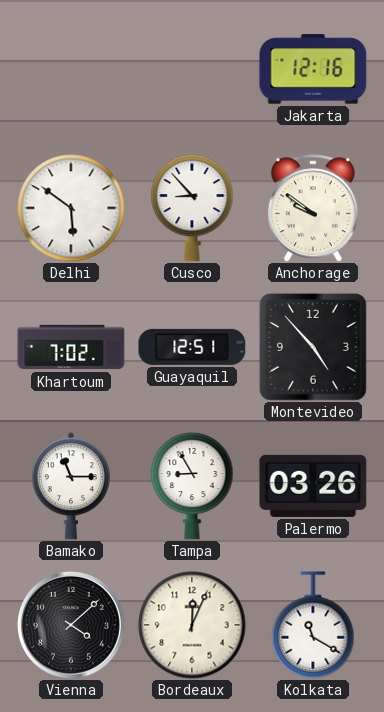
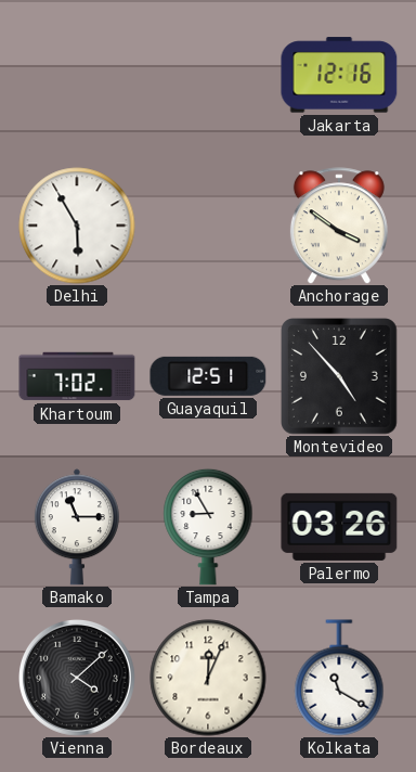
Delhi: 5:51 -> 5:55
Cusco: 8:53 -> none
Anchorage: 9:51 -> 3:51
